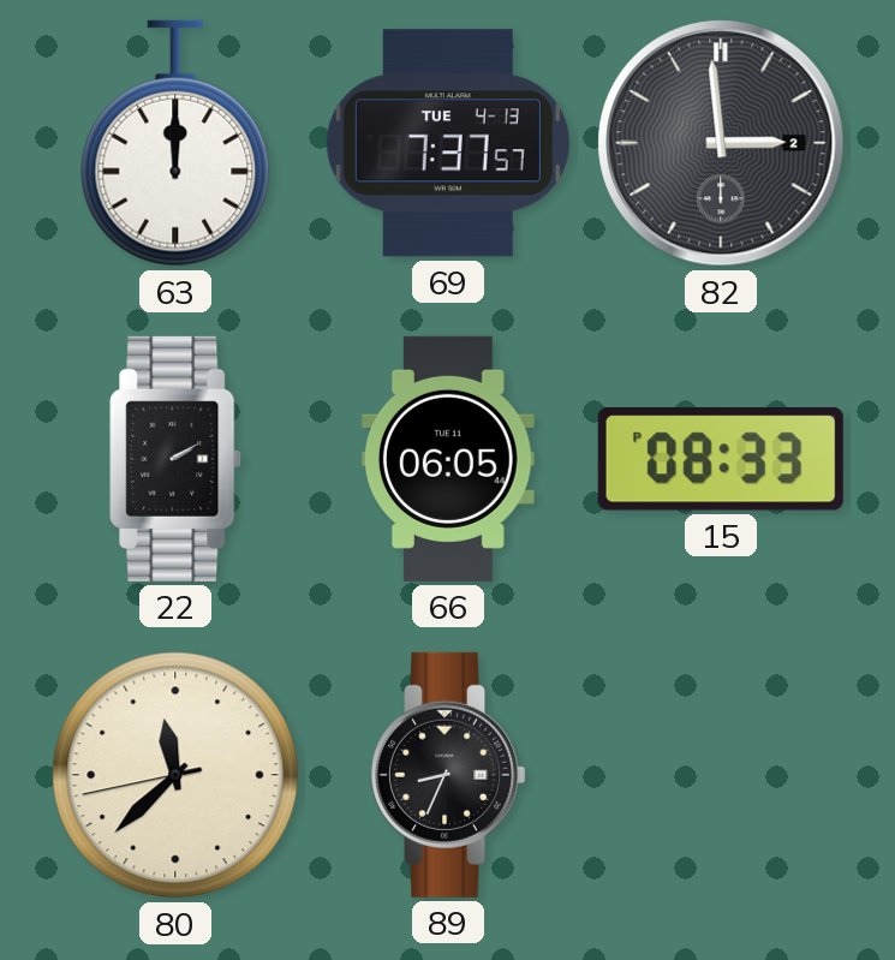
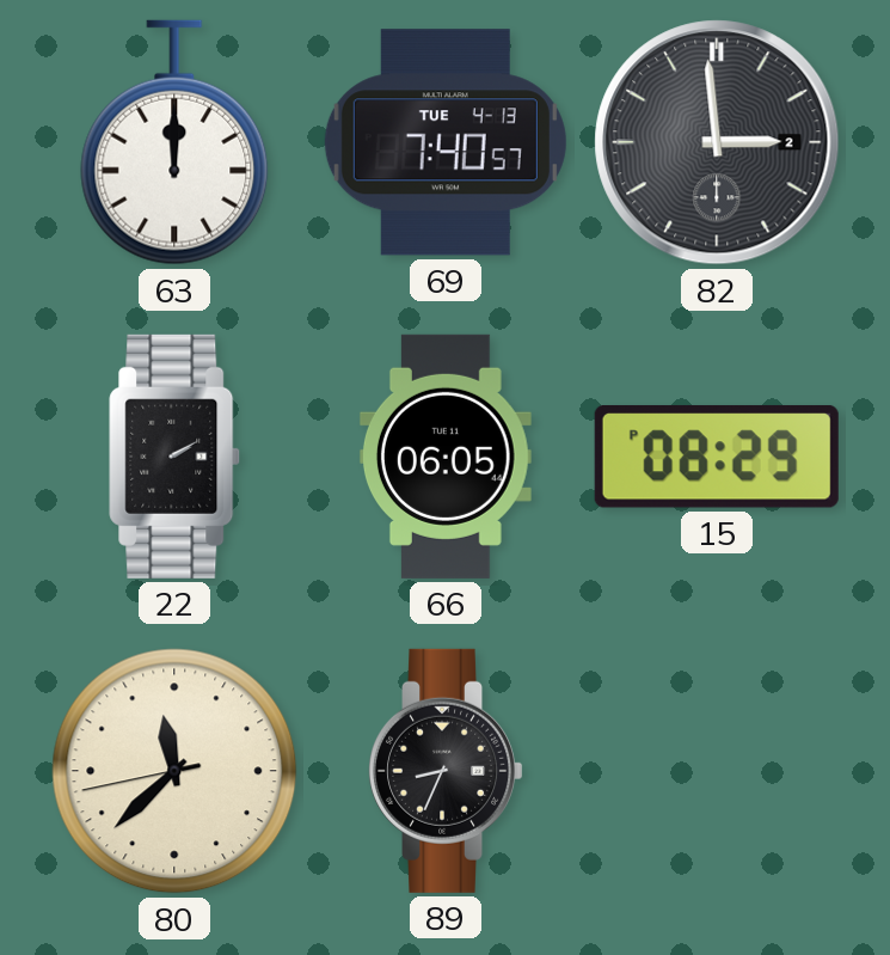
69: 7:37 -> 7:40
15: 08:33 -> 08:29
